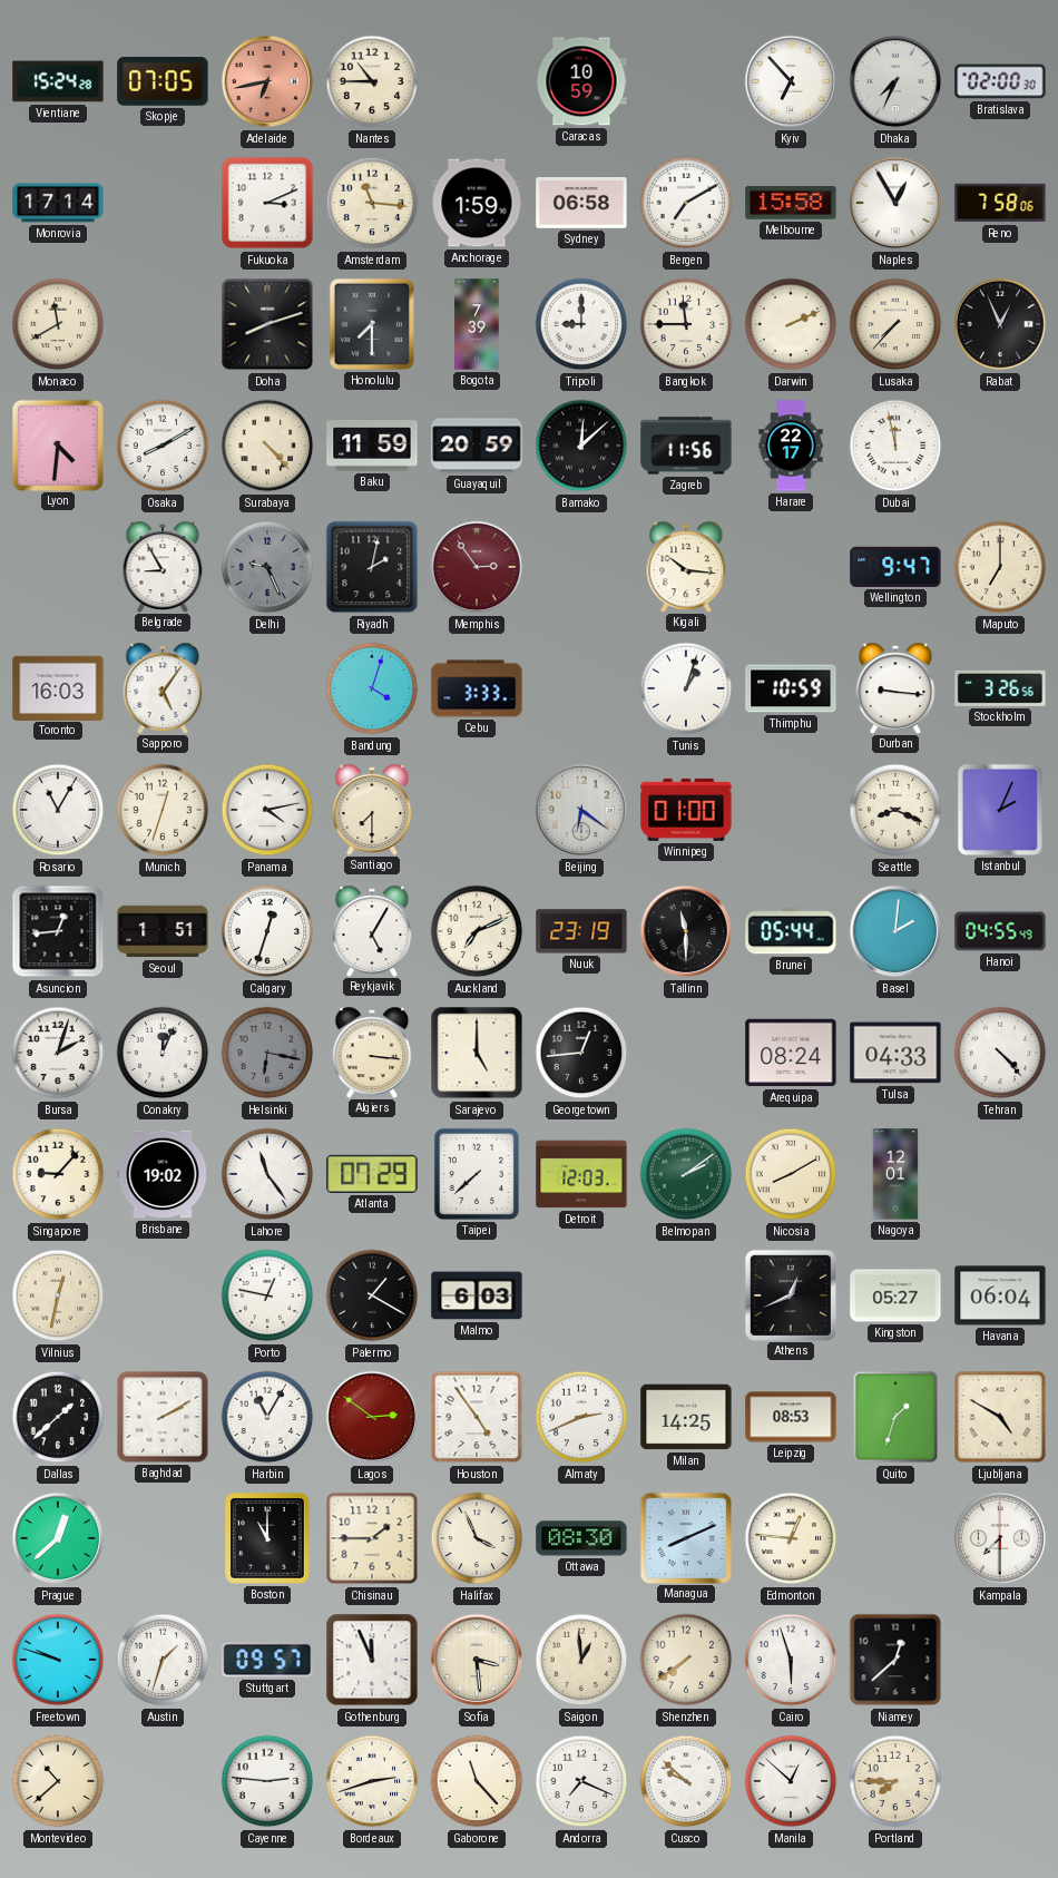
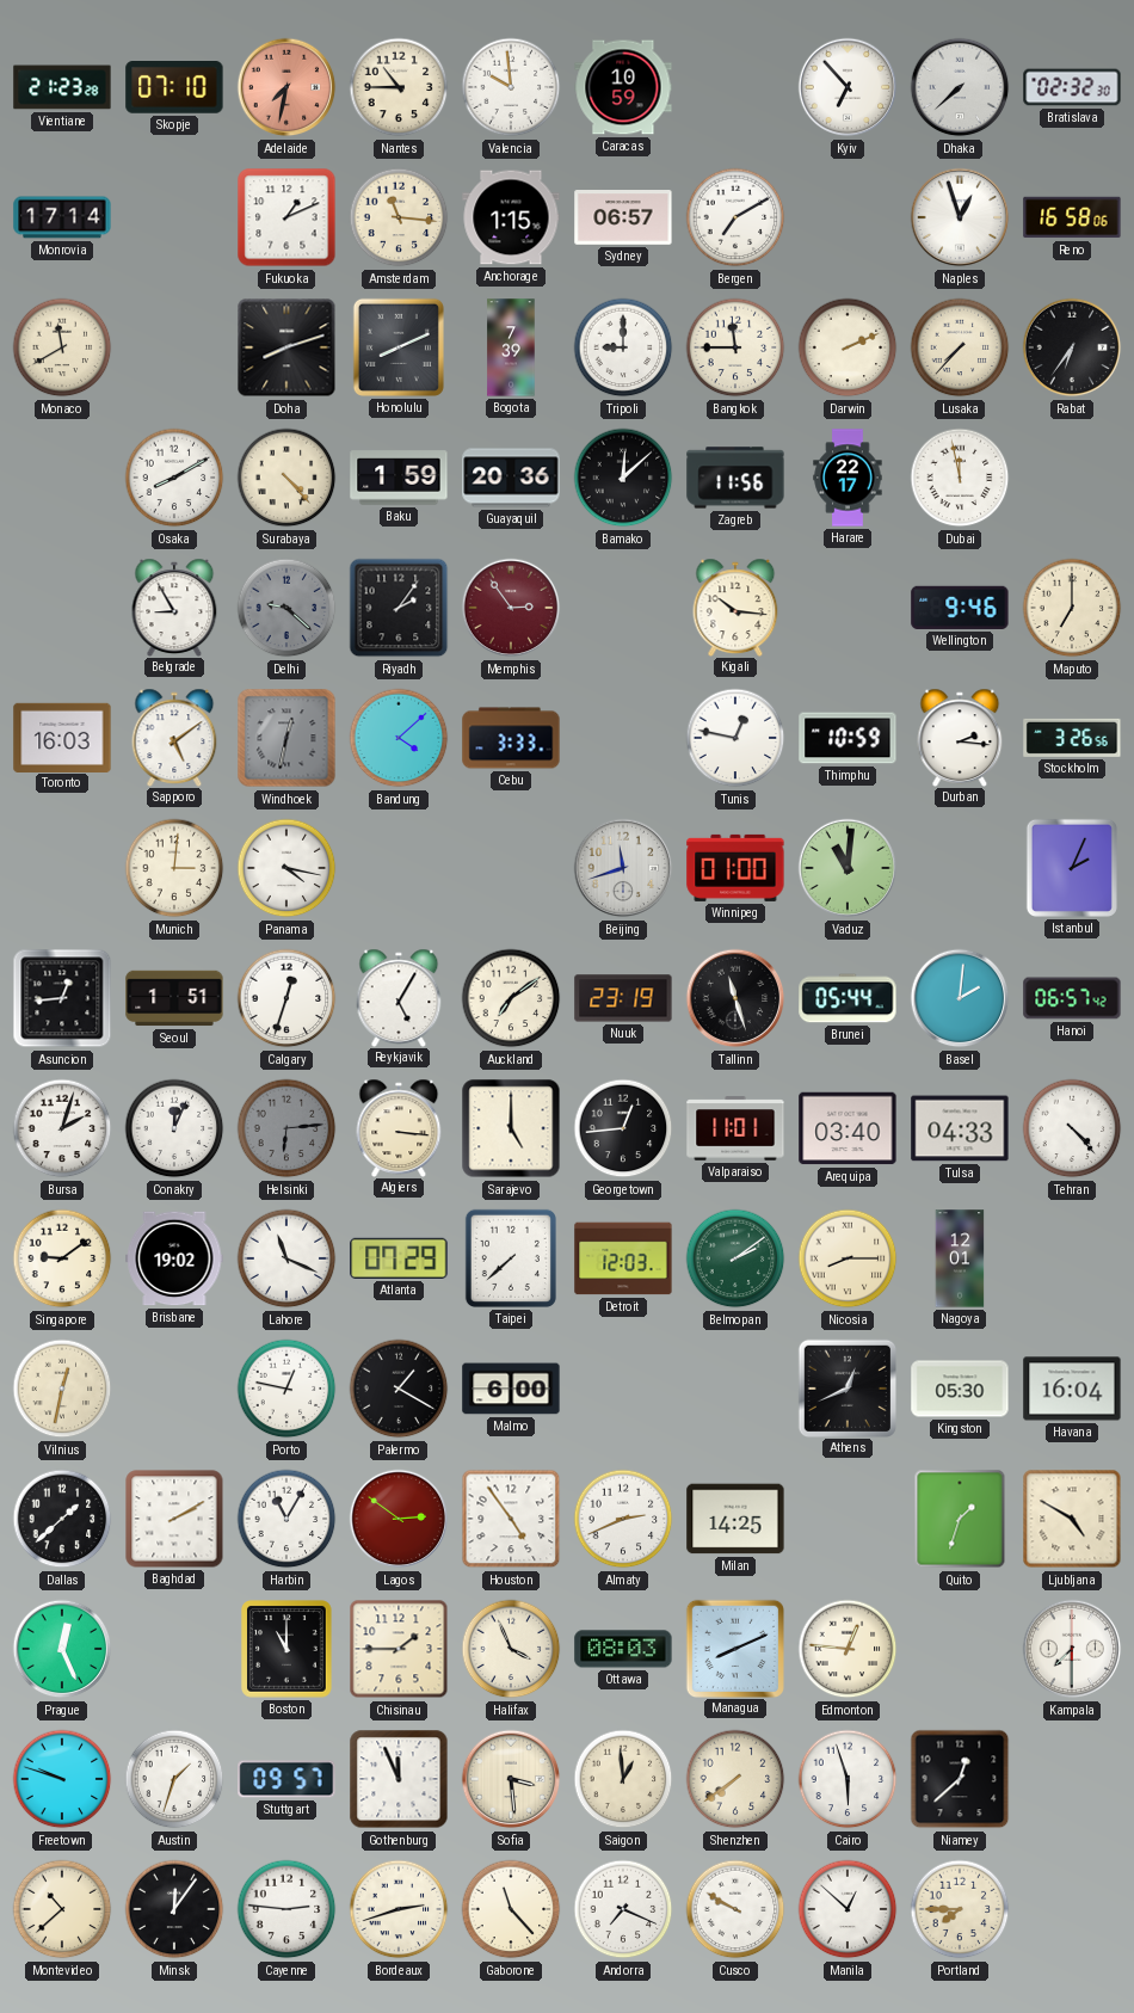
Vientiane: 15:24 -> 21:23
Skopje: 07:05 -> 07:10
Adelaide: 6:43 -> 7:32
Valencia: none -> 9:59
Dhaka: 7:34 -> 7:38
Bratislava: 02:00 -> 02:32
Fukuoka: 3:11 -> 1:11
Anchorage: 1:59 -> 1:15
Sydney: 06:58 -> 06:57
Melbourne: 15:58 -> none
Naples: 12:55 -> 12:57
Reno: 7:58 -> 16:58
Honolulu: 7:30 -> 8:11
Rabat: 12:56 -> 6:36
Lyon: 4:31 -> none
Baku: 11:59 -> 1:59
Guayaquil: 20:59 -> 20:36
Delhi: 9:26 -> 9:22
Riyadh: 2:02 -> 2:06
Wellington: 9:47 -> 9:46
Sapporo: 5:06 -> 5:09
Windhoek: none -> 12:32
Bandung: 4:03 -> 4:08
Tunis: 1:03 -> 12:47
Durban: 9:16 -> 2:16
Rosario: 11:05 -> none
Munich: 12:33 -> 3:01
Panama: 4:13 -> 4:17
Santiago: 7:30 -> none
Beijing: 6:21 -> 11:42
Vaduz: none -> 11:01
Seattle: 8:19 -> none
Auckland: 7:11 -> 7:09
Tallinn: 11:30 -> 11:27
Hanoi: 04:55 -> 06:57
Helsinki: 6:17 -> 6:14
Valparaiso: none -> 11:01
Arequipa: 08:24 -> 03:40
Singapore: 9:07 -> 9:09
Lahore: 11:24 -> 11:19
Nicosia: 8:10 -> 8:15
Malmo: 6:03 -> 6:00
Kingston: 05:27 -> 05:30
Havana: 06:04 -> 16:04
Leipzig: 08:53 -> none
Prague: 12:38 -> 12:26
Ottawa: 08:30 -> 08:03
Minsk: none -> 12:06
Cusco: 9:52 -> 9:50
